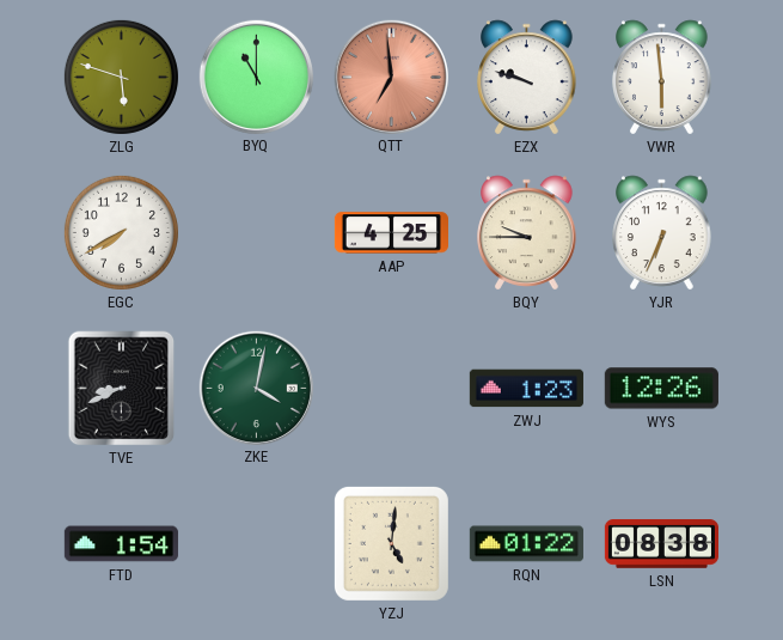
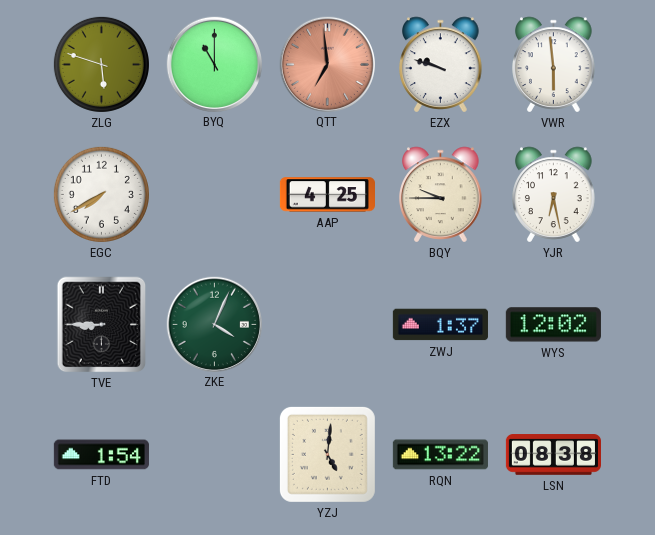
YJR: 6:34 -> 6:28
TVE: 8:41 -> 8:45
ZKE: 4:02 -> 4:04
ZWJ: 1:23 -> 1:37
WYS: 12:26 -> 12:02
RQN: 01:22 -> 13:22
